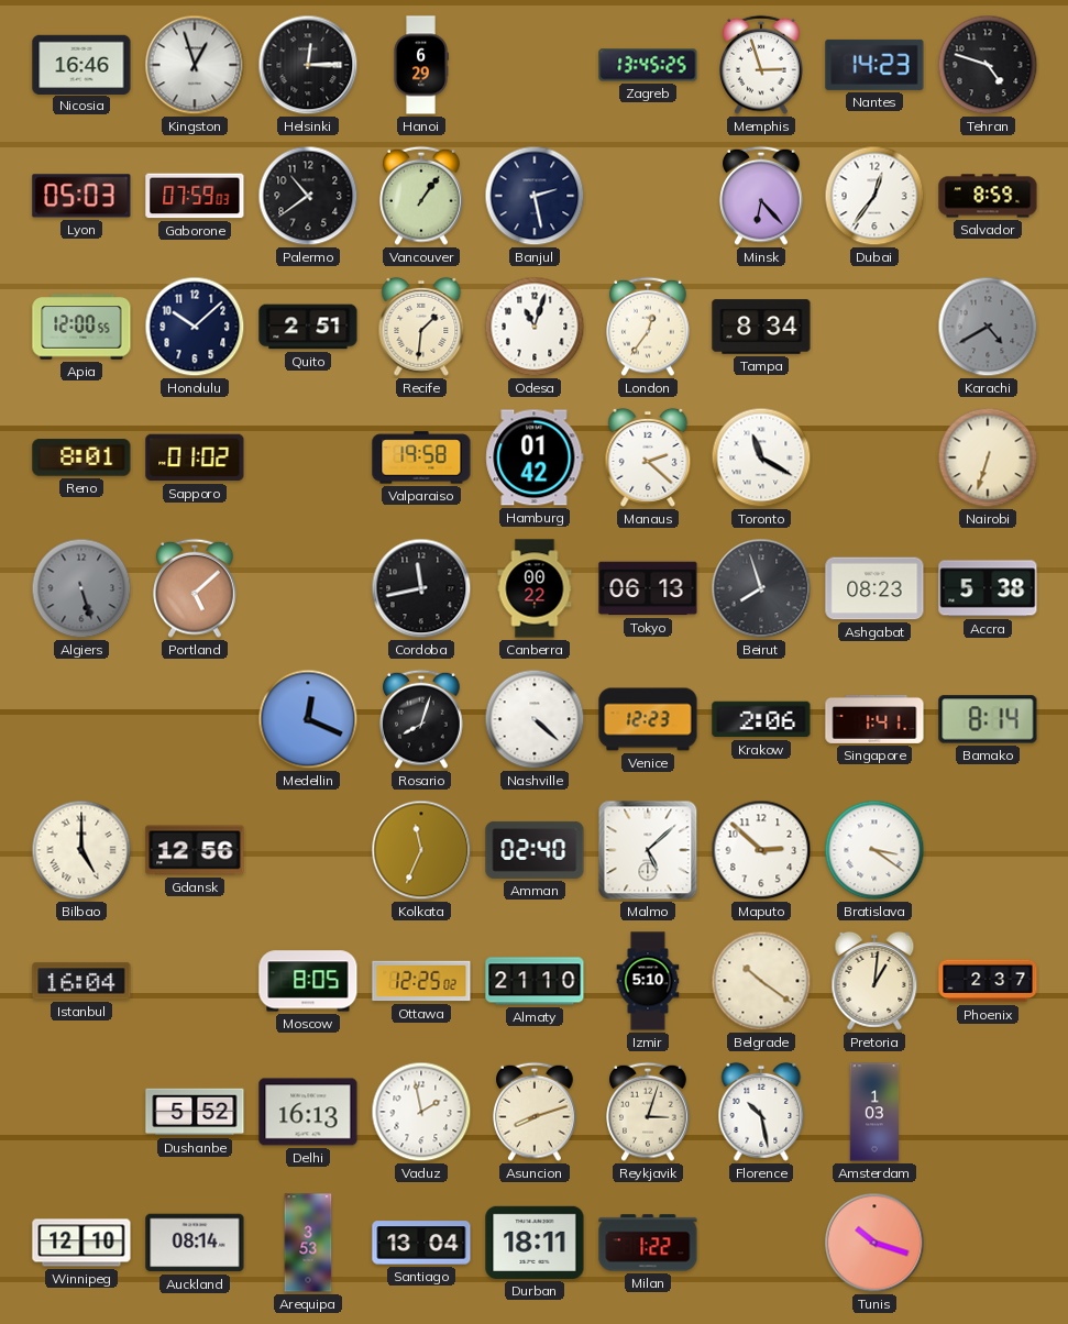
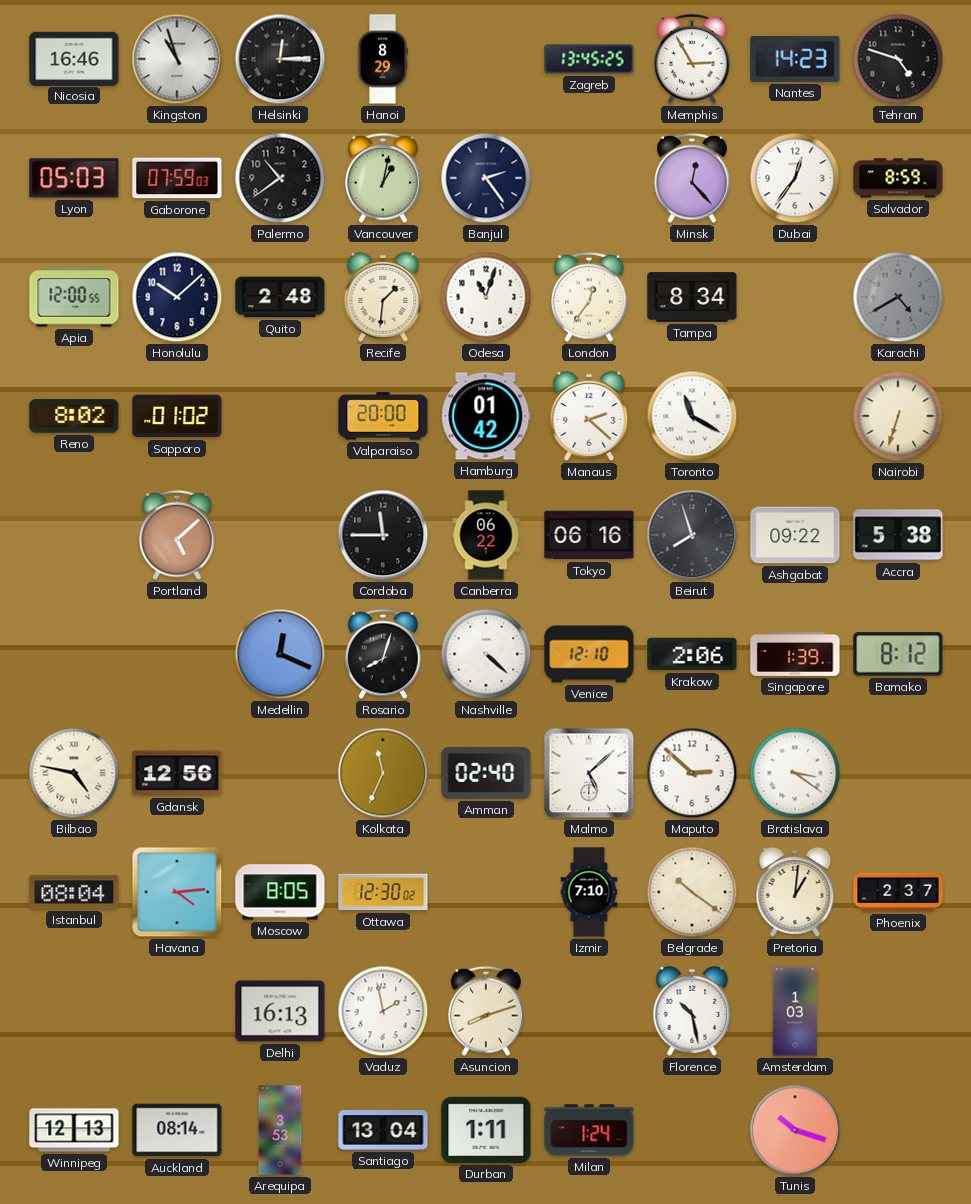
Kingston: 12:57 -> 10:57
Hanoi: 6:29 -> 8:29
Memphis: 2:57 -> 2:55
Vancouver: 1:06 -> 1:02
Banjul: 2:28 -> 2:24
Minsk: 6:23 -> 12:23
Quito: 2:51 -> 2:48
Reno: 8:01 -> 8:02
Valparaiso: 19:58 -> 20:00
Algiers: 5:27 -> none
Cordoba: 11:43 -> 11:45
Canberra: 00:22 -> 06:22
Tokyo: 06:13 -> 06:16
Ashgabat: 08:23 -> 09:22
Venice: 12:23 -> 12:10
Singapore: 1:41 -> 1:39
Bamako: 8:14 -> 8:12
Bilbao: 5:00 -> 4:47
Istanbul: 16:04 -> 08:04
Havana: none -> 4:14
Ottawa: 12:25 -> 12:30
Almaty: 21:10 -> none
Izmir: 5:10 -> 7:10
Dushanbe: 5:52 -> none
Reykjavik: 3:03 -> none
Winnipeg: 12:10 -> 12:13
Durban: 18:11 -> 1:11
Milan: 1:22 -> 1:24
